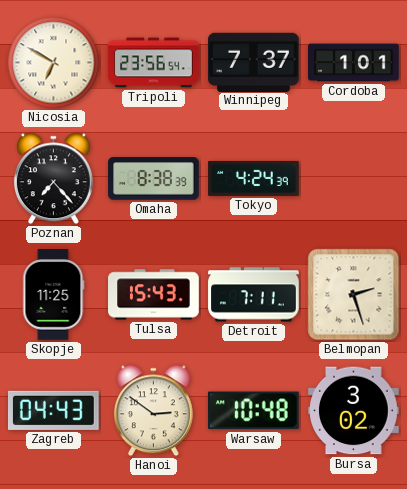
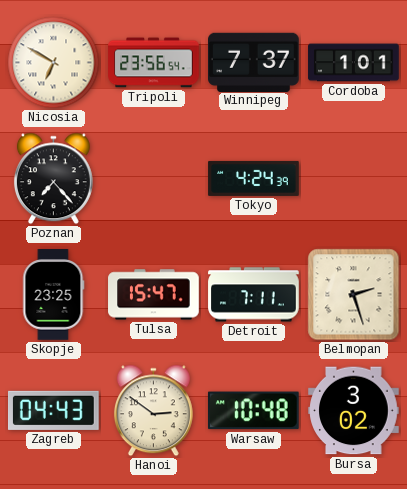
Omaha: 8:38 -> none
Skopje: 11:25 -> 23:25
Tulsa: 15:43 -> 15:47
